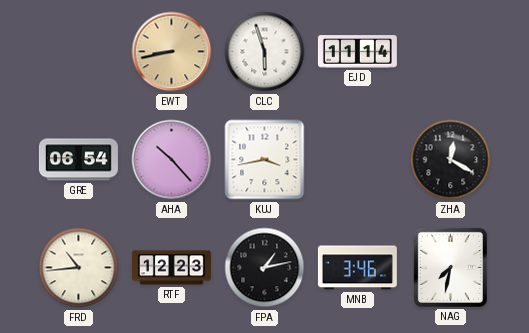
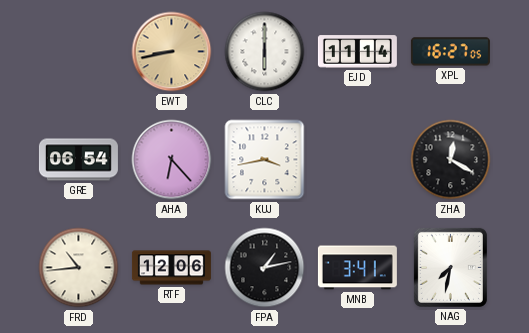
CLC: 5:57 -> 6:00
XPL: none -> 16:27
AHA: 10:23 -> 6:23
RTF: 12:23 -> 12:06
MNB: 3:46 -> 3:41
